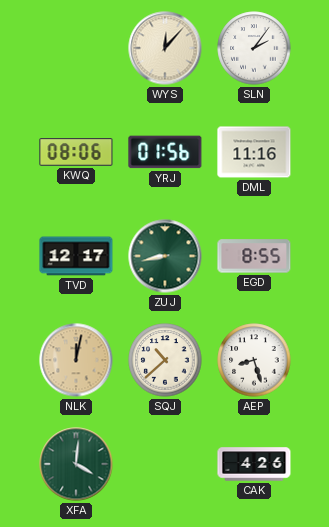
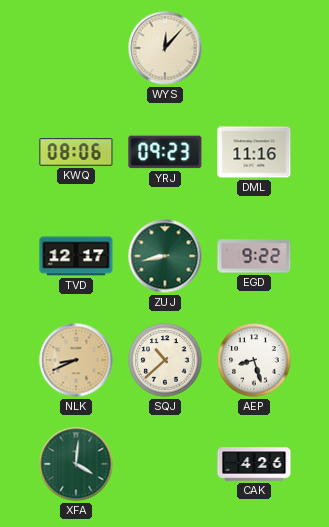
SLN: 2:06 -> none
YRJ: 01:56 -> 09:23
EGD: 8:55 -> 9:22
NLK: 12:02 -> 8:41
